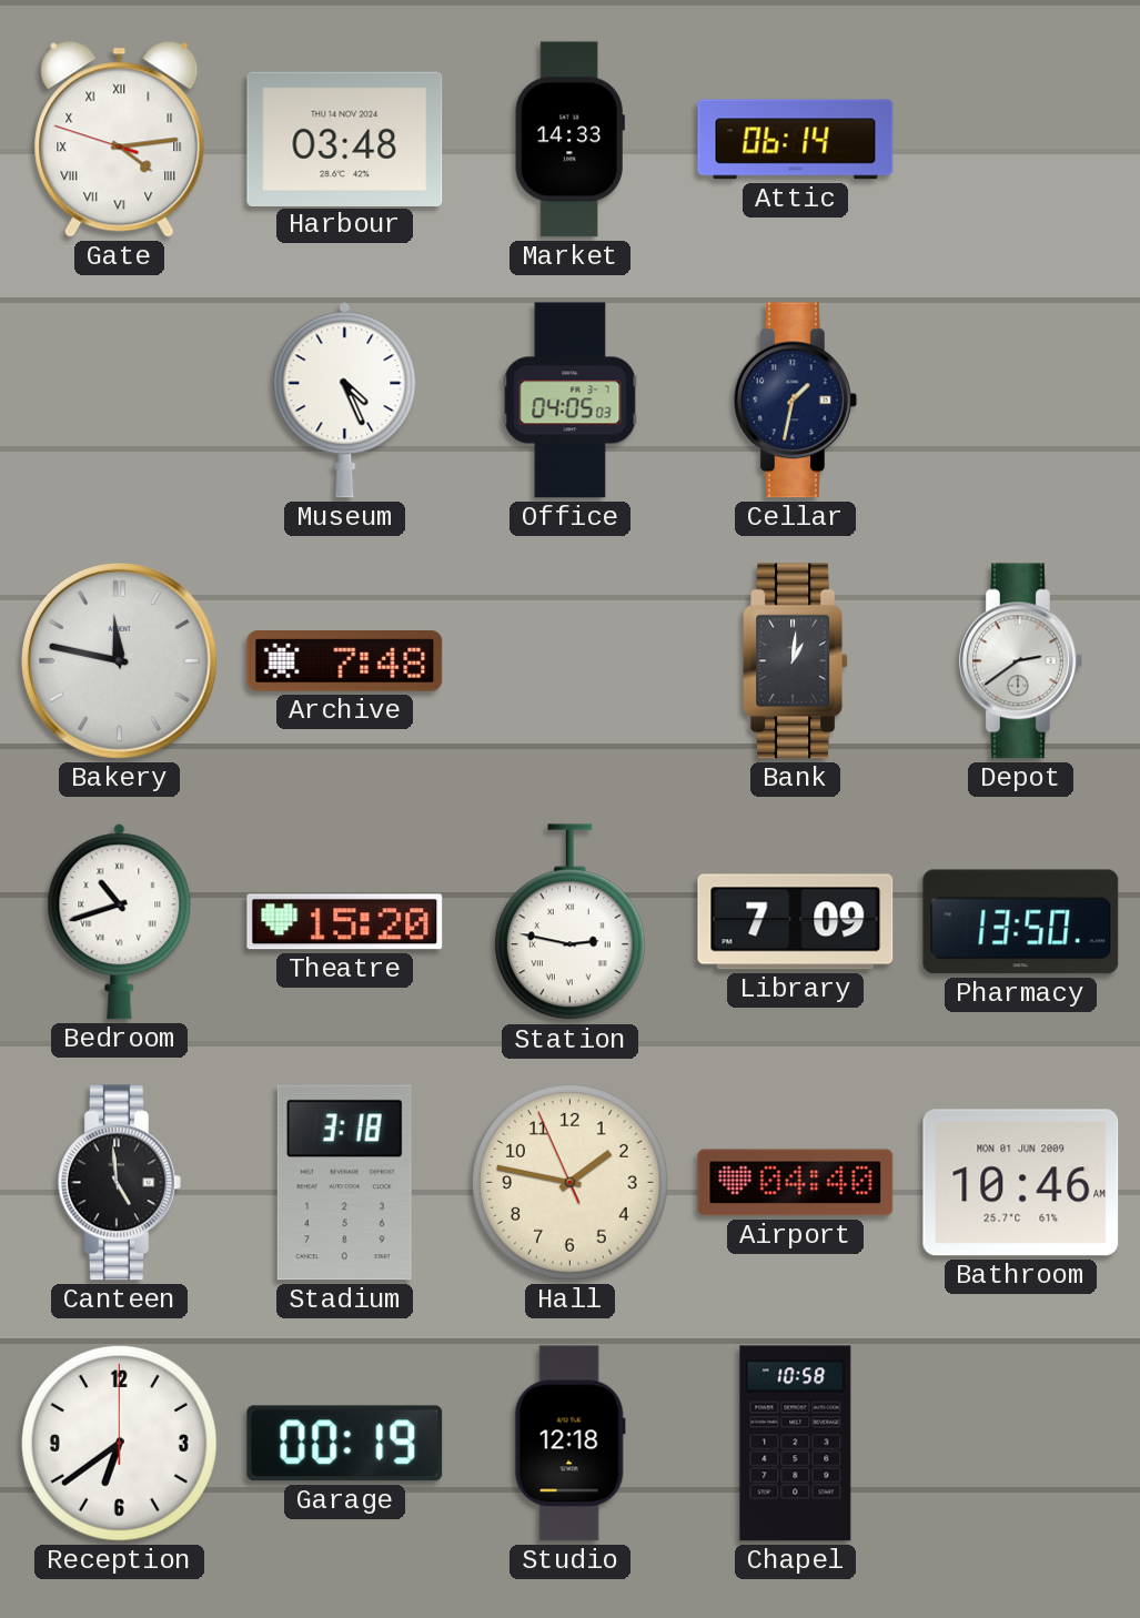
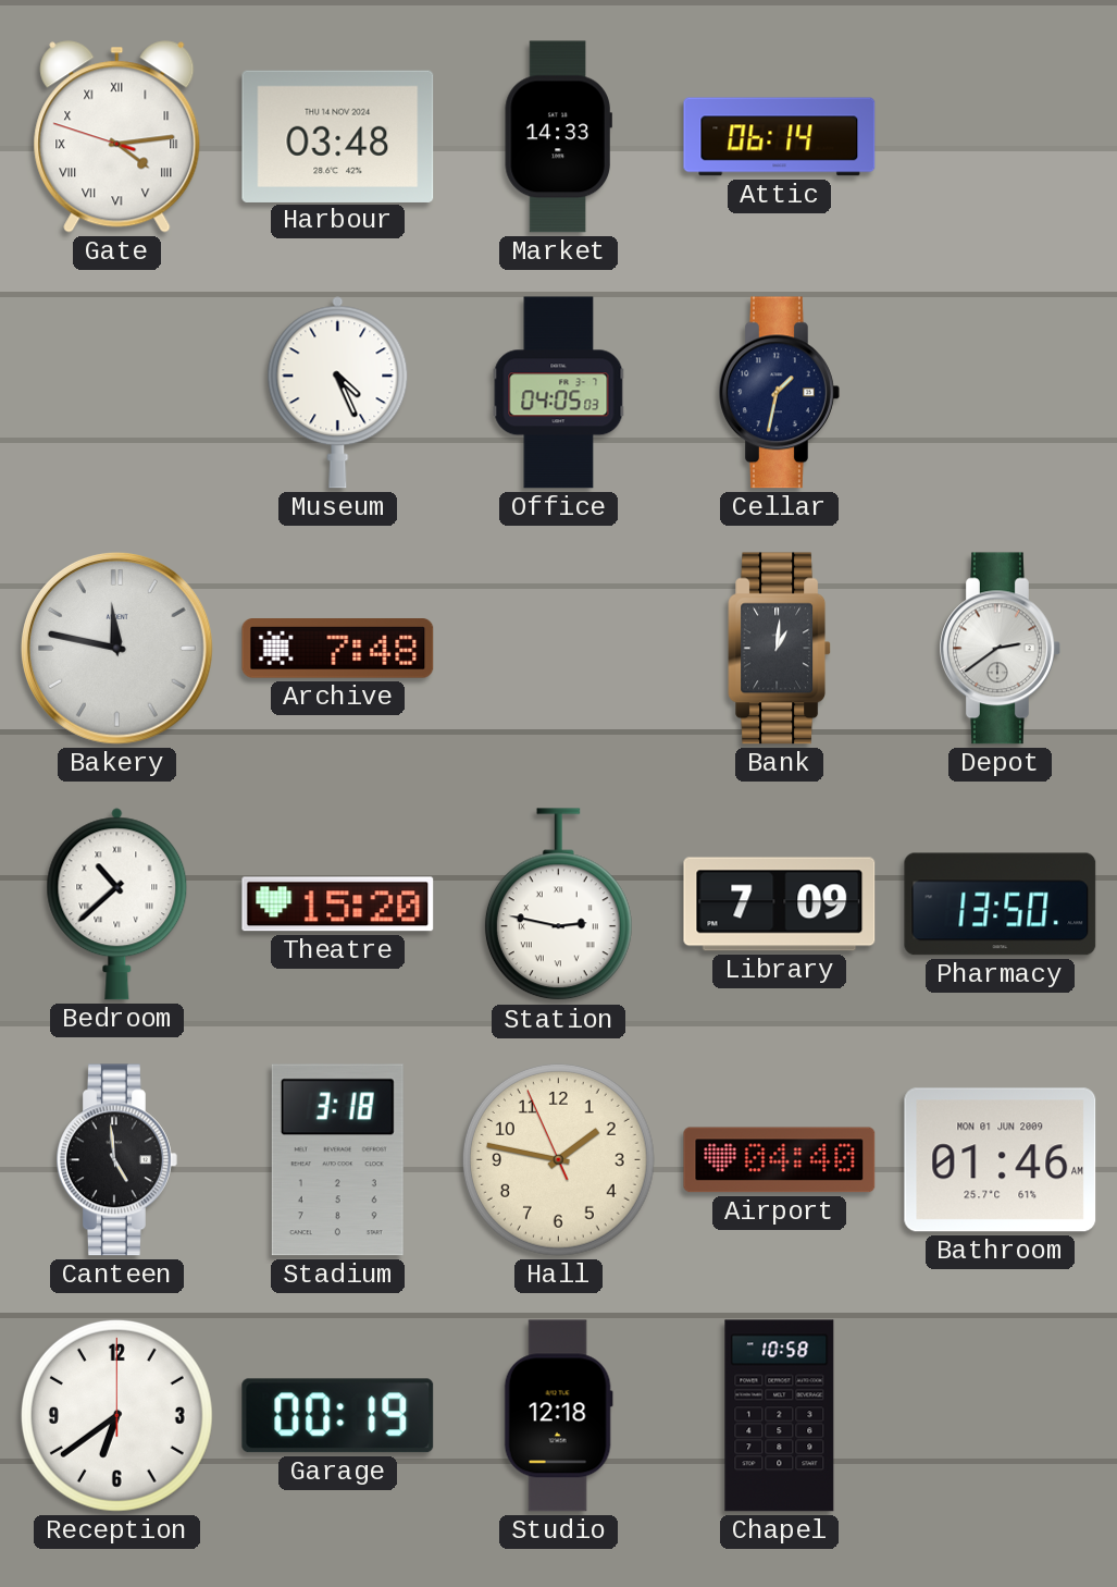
Bedroom: 10:42 -> 10:38
Bathroom: 10:46 -> 01:46
